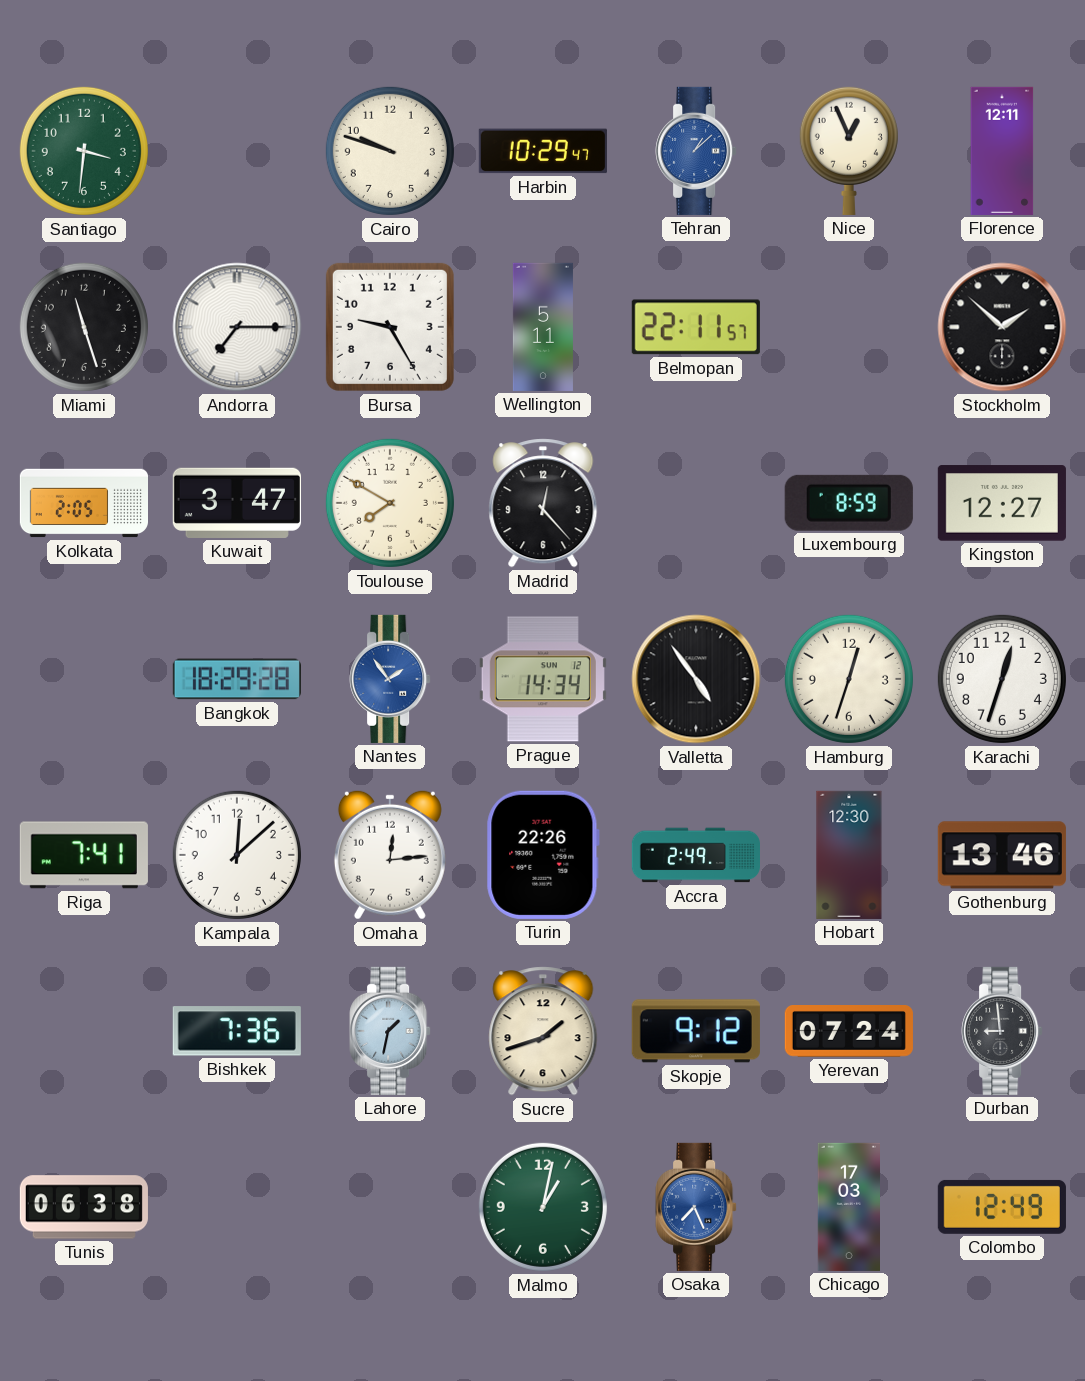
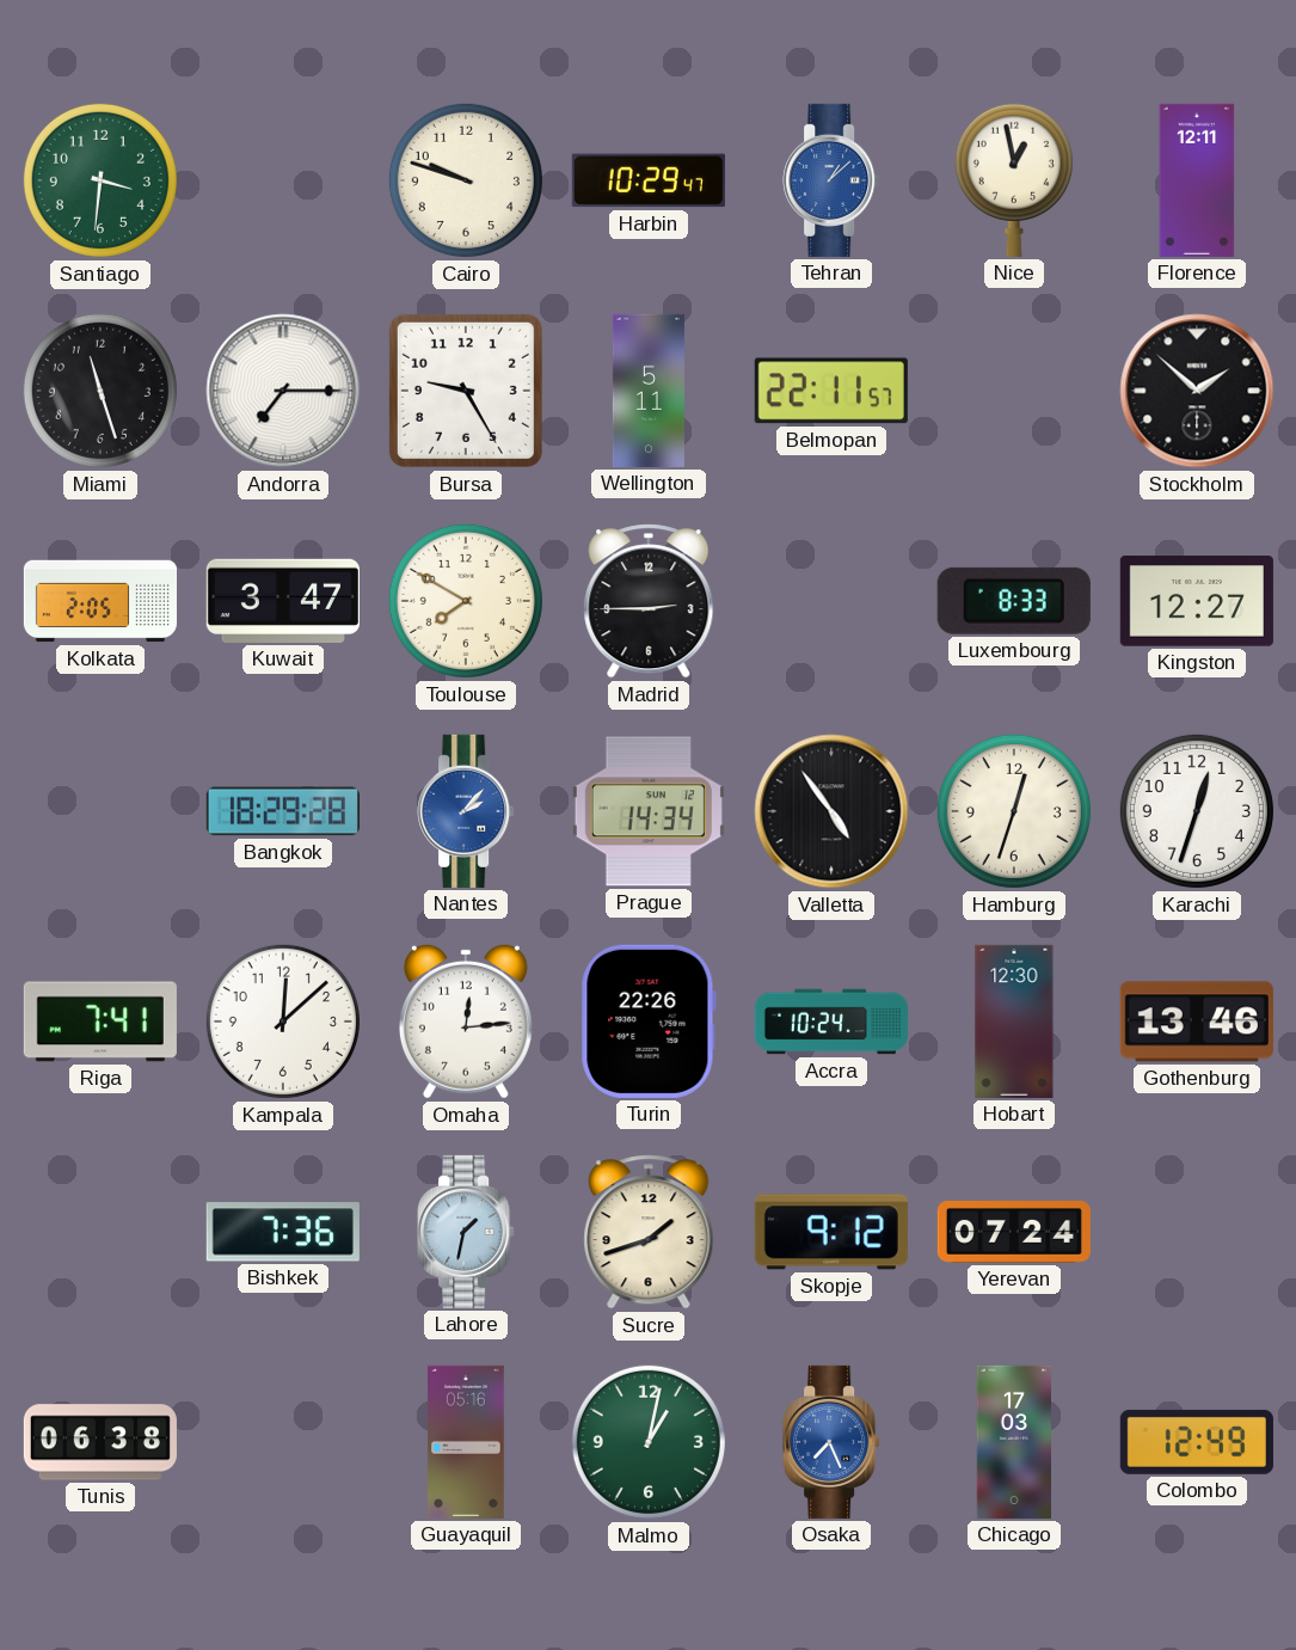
Nice: 12:56 -> 12:58
Madrid: 12:23 -> 2:45
Luxembourg: 8:59 -> 8:33
Nantes: 1:54 -> 2:07
Accra: 2:49 -> 10:24
Durban: 8:59 -> none
Guayaquil: none -> 05:16
